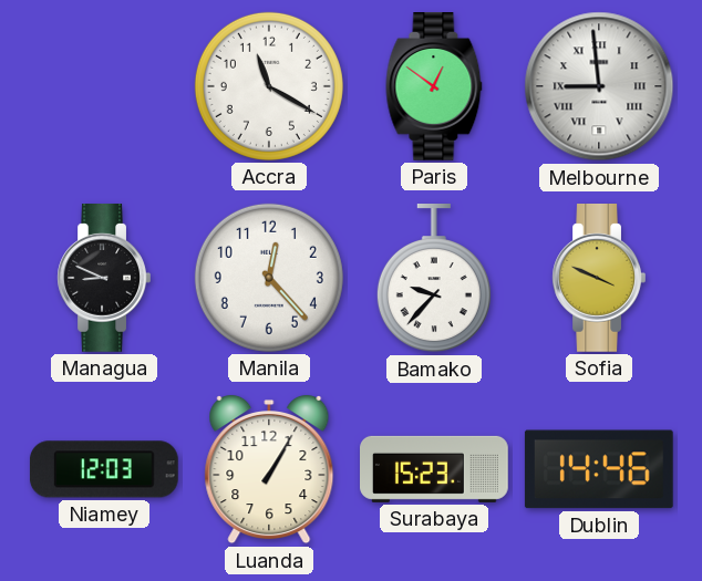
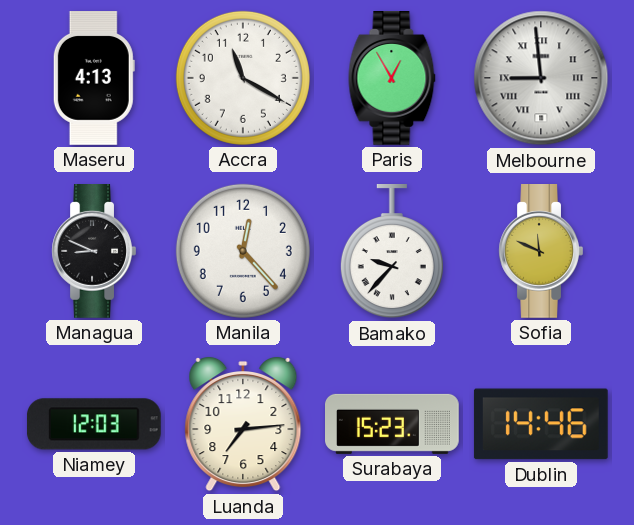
Maseru: none -> 4:13
Paris: 12:51 -> 12:55
Sofia: 3:49 -> 11:49
Luanda: 1:05 -> 7:14
